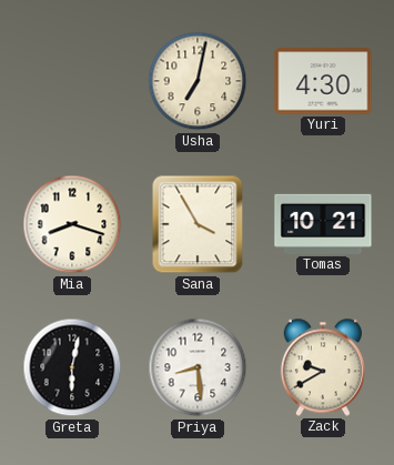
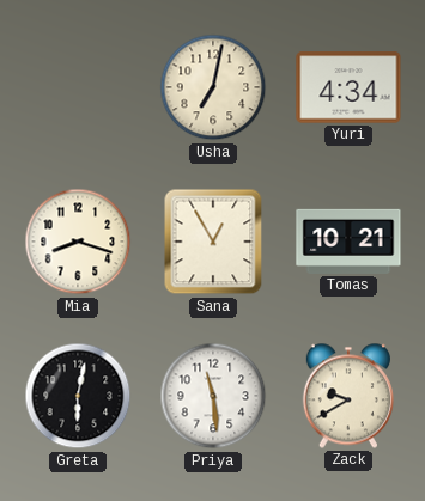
Yuri: 4:30 -> 4:34
Sana: 3:55 -> 12:55
Priya: 8:29 -> 11:29
